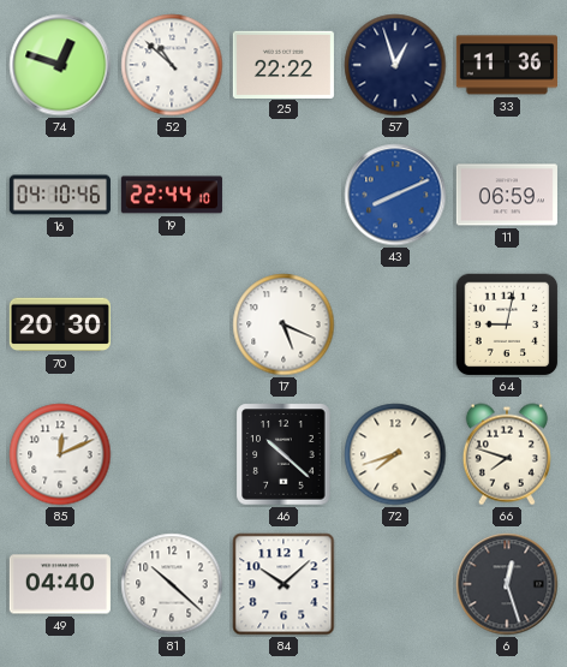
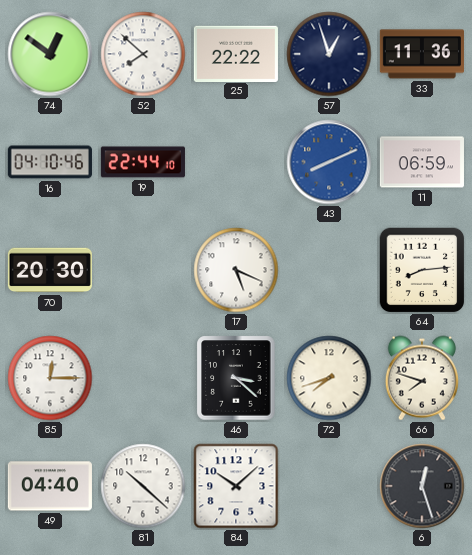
74: 12:48 -> 12:51
52: 10:52 -> 7:52
64: 9:02 -> 8:14
85: 12:11 -> 12:15
46: 10:22 -> 3:22
